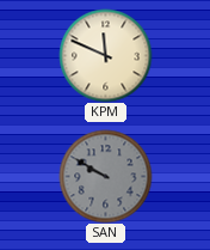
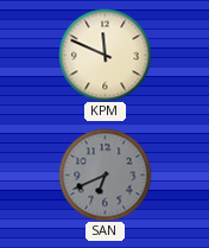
SAN: 9:50 -> 6:41
